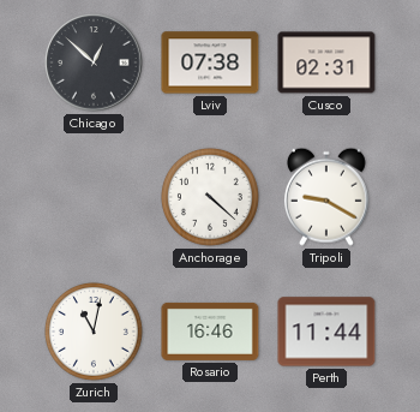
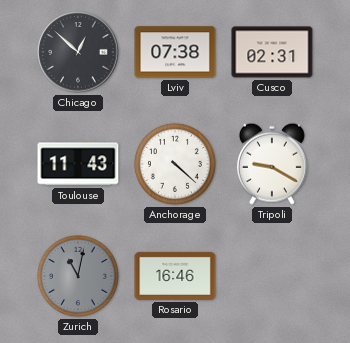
Toulouse: none -> 11:43
Zurich dial: white -> grey
Perth: 11:44 -> none
